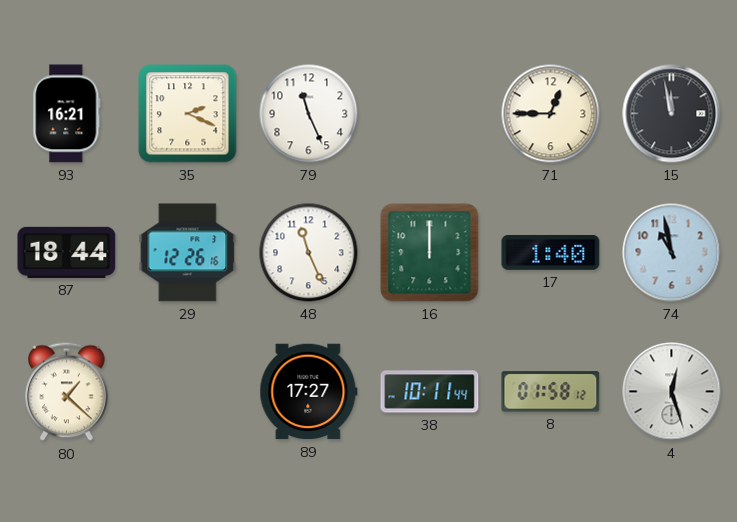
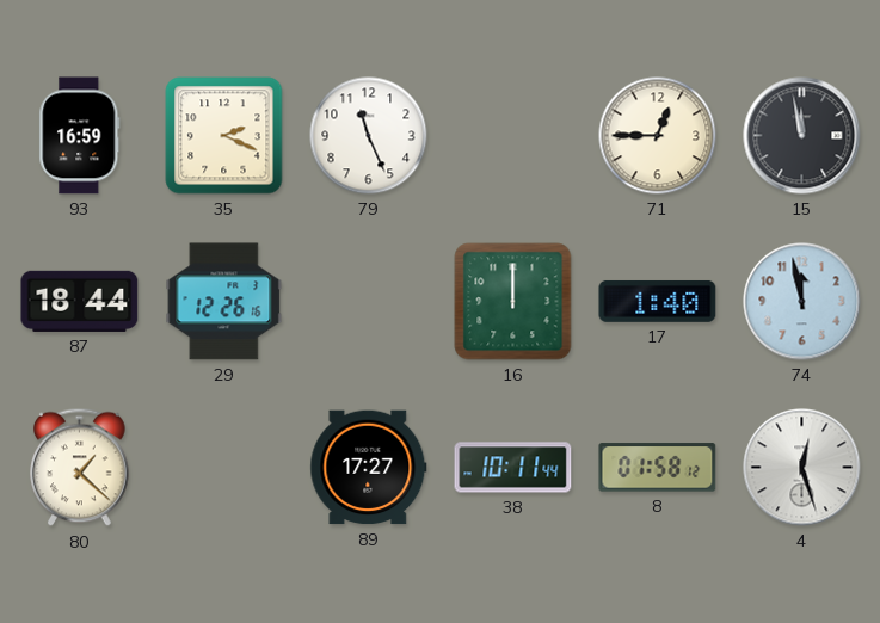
93: 16:21 -> 16:59
48: 11:26 -> none
74: 10:58 -> 11:58
